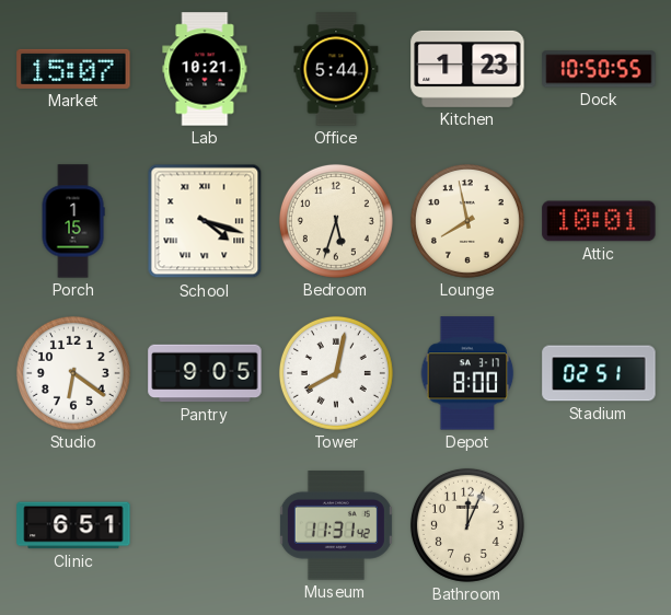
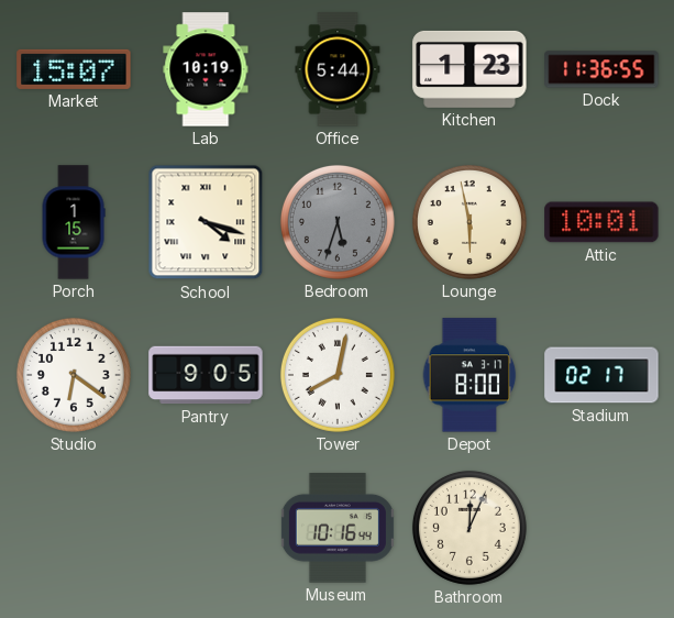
Lab: 10:21 -> 10:19
Dock: 10:50 -> 11:36
Bedroom dial: cream -> grey
Lounge: 7:58 -> 5:58
Stadium: 02:51 -> 02:17
Clinic: 6:51 -> none
Museum: 11:31 -> 10:16
